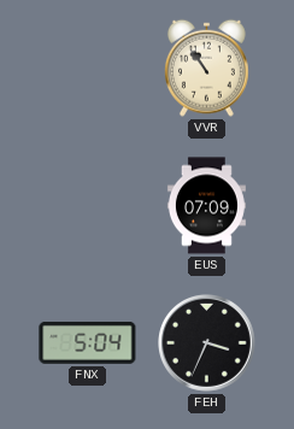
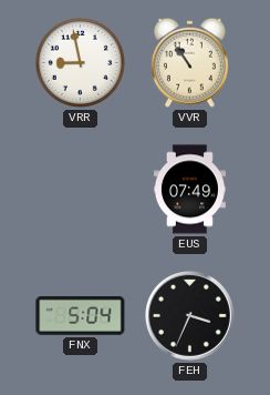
VRR: none -> 8:58
EUS: 07:09 -> 07:49
